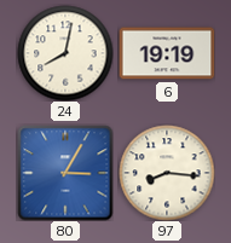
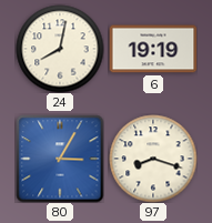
97: 8:16 -> 8:18
